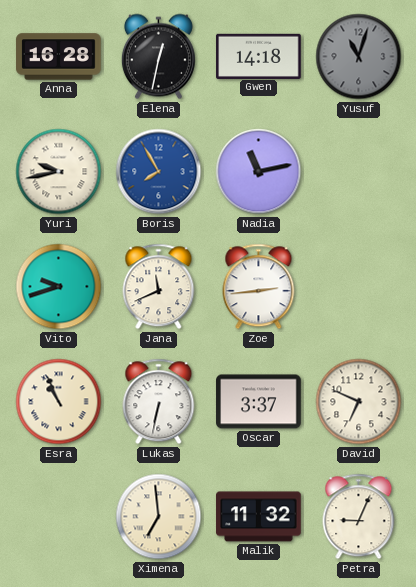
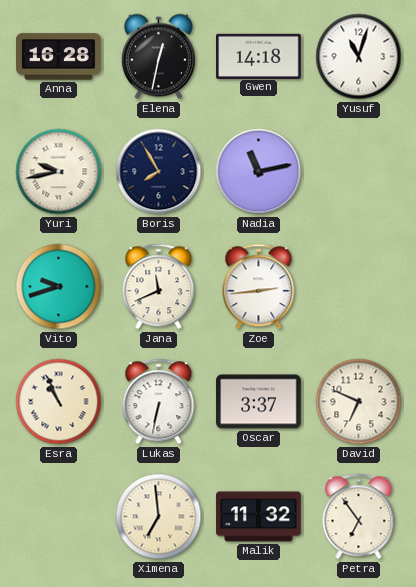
Yusuf dial: grey -> white
Boris dial: blue -> navy
Petra: 9:04 -> 6:54
